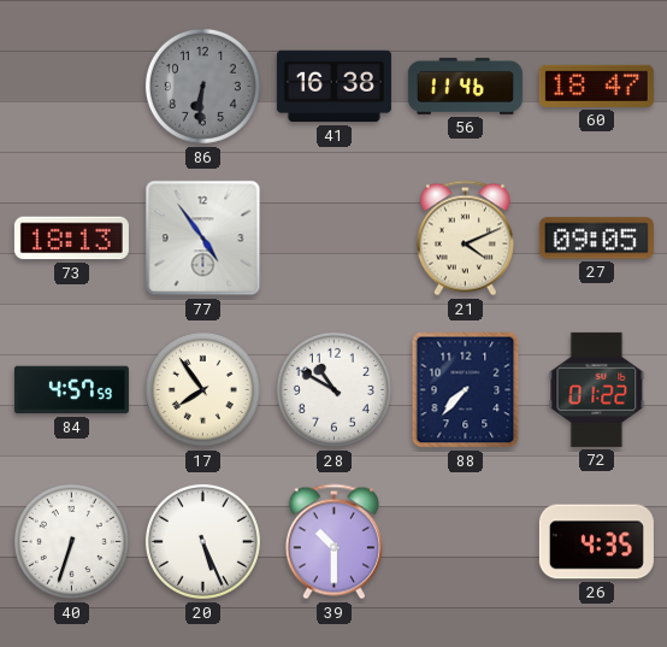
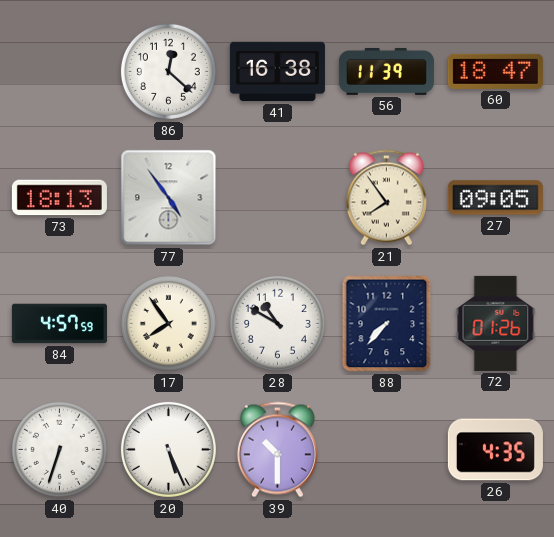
86: 6:31 -> 12:22
86 dial: grey -> white
56: 11:46 -> 11:39
21: 4:11 -> 7:54
72: 01:22 -> 01:26
